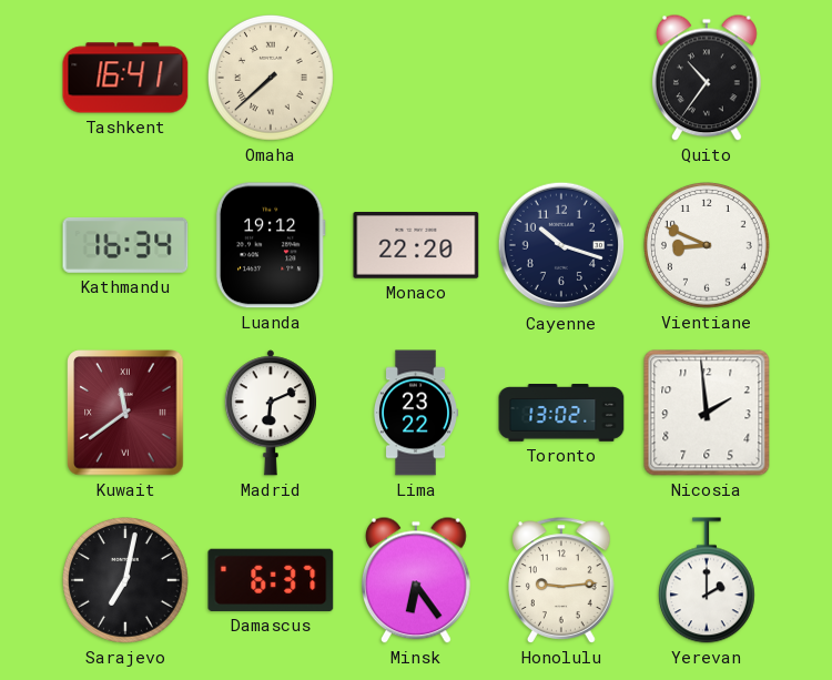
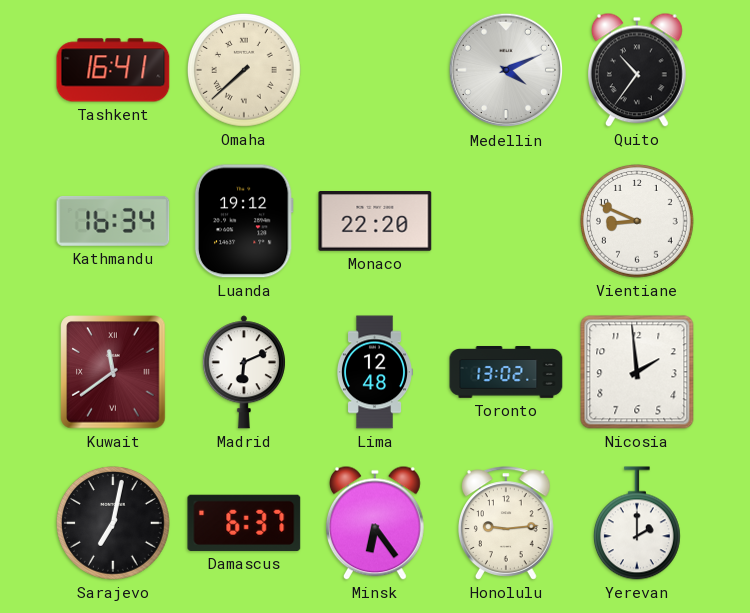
Medellin: none -> 4:11
Cayenne: 10:18 -> none
Lima: 23:22 -> 12:48
